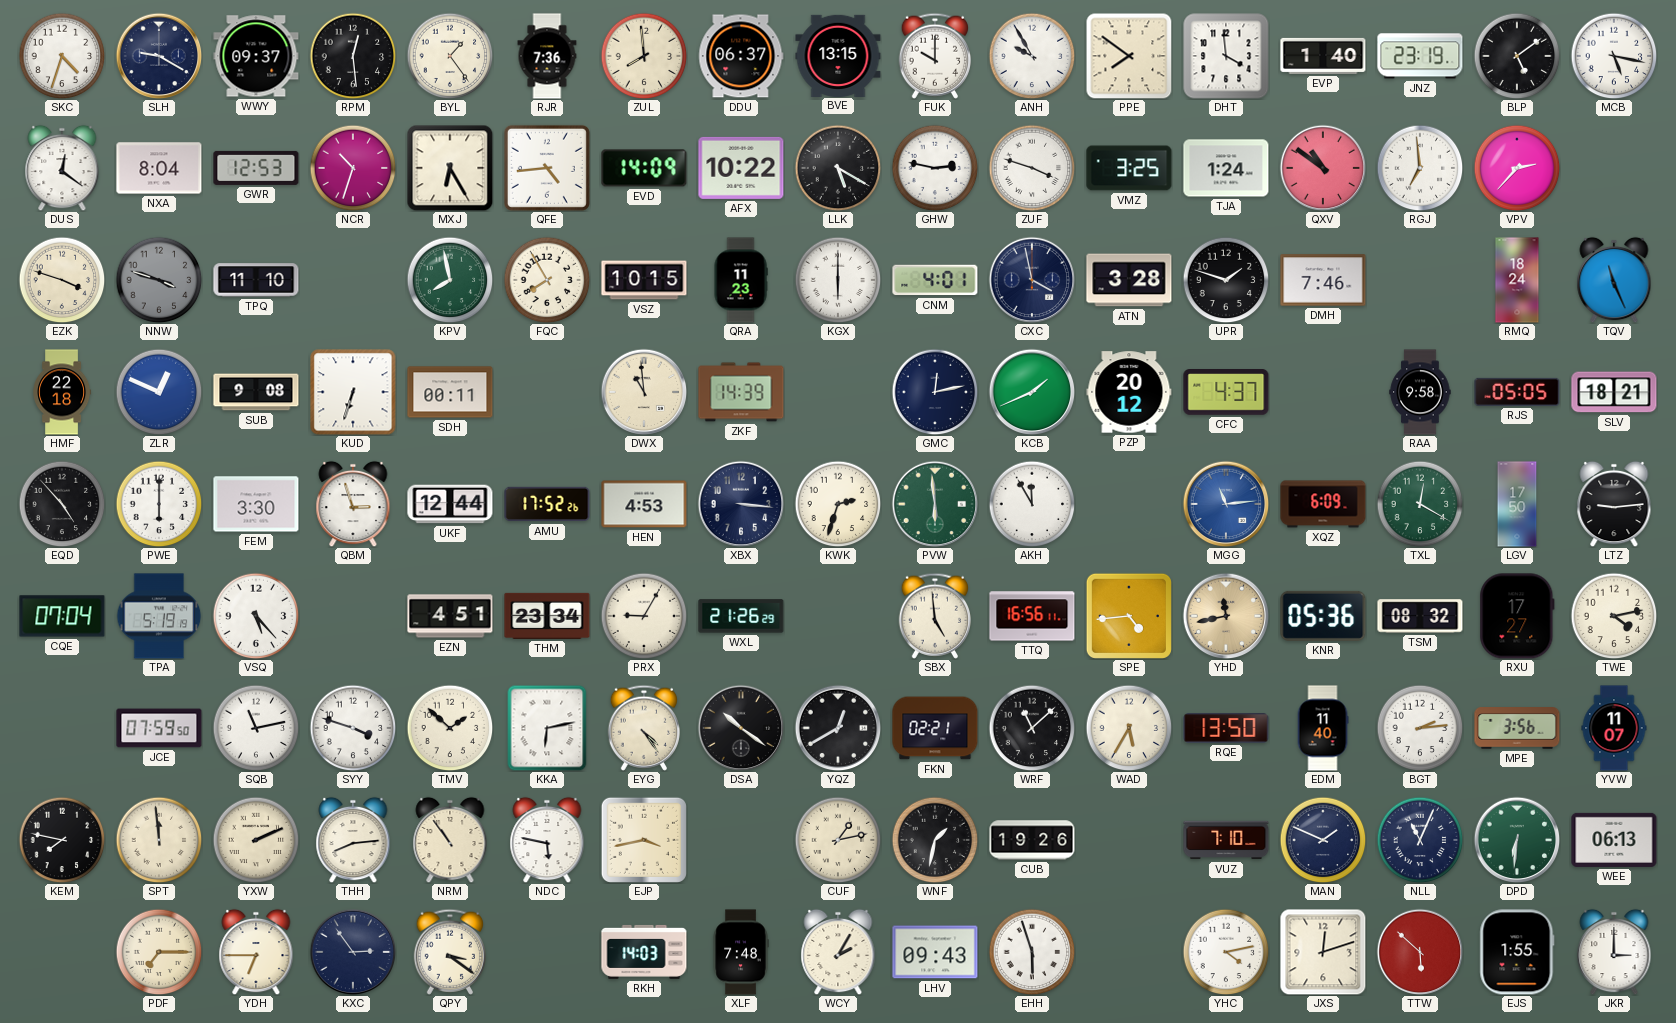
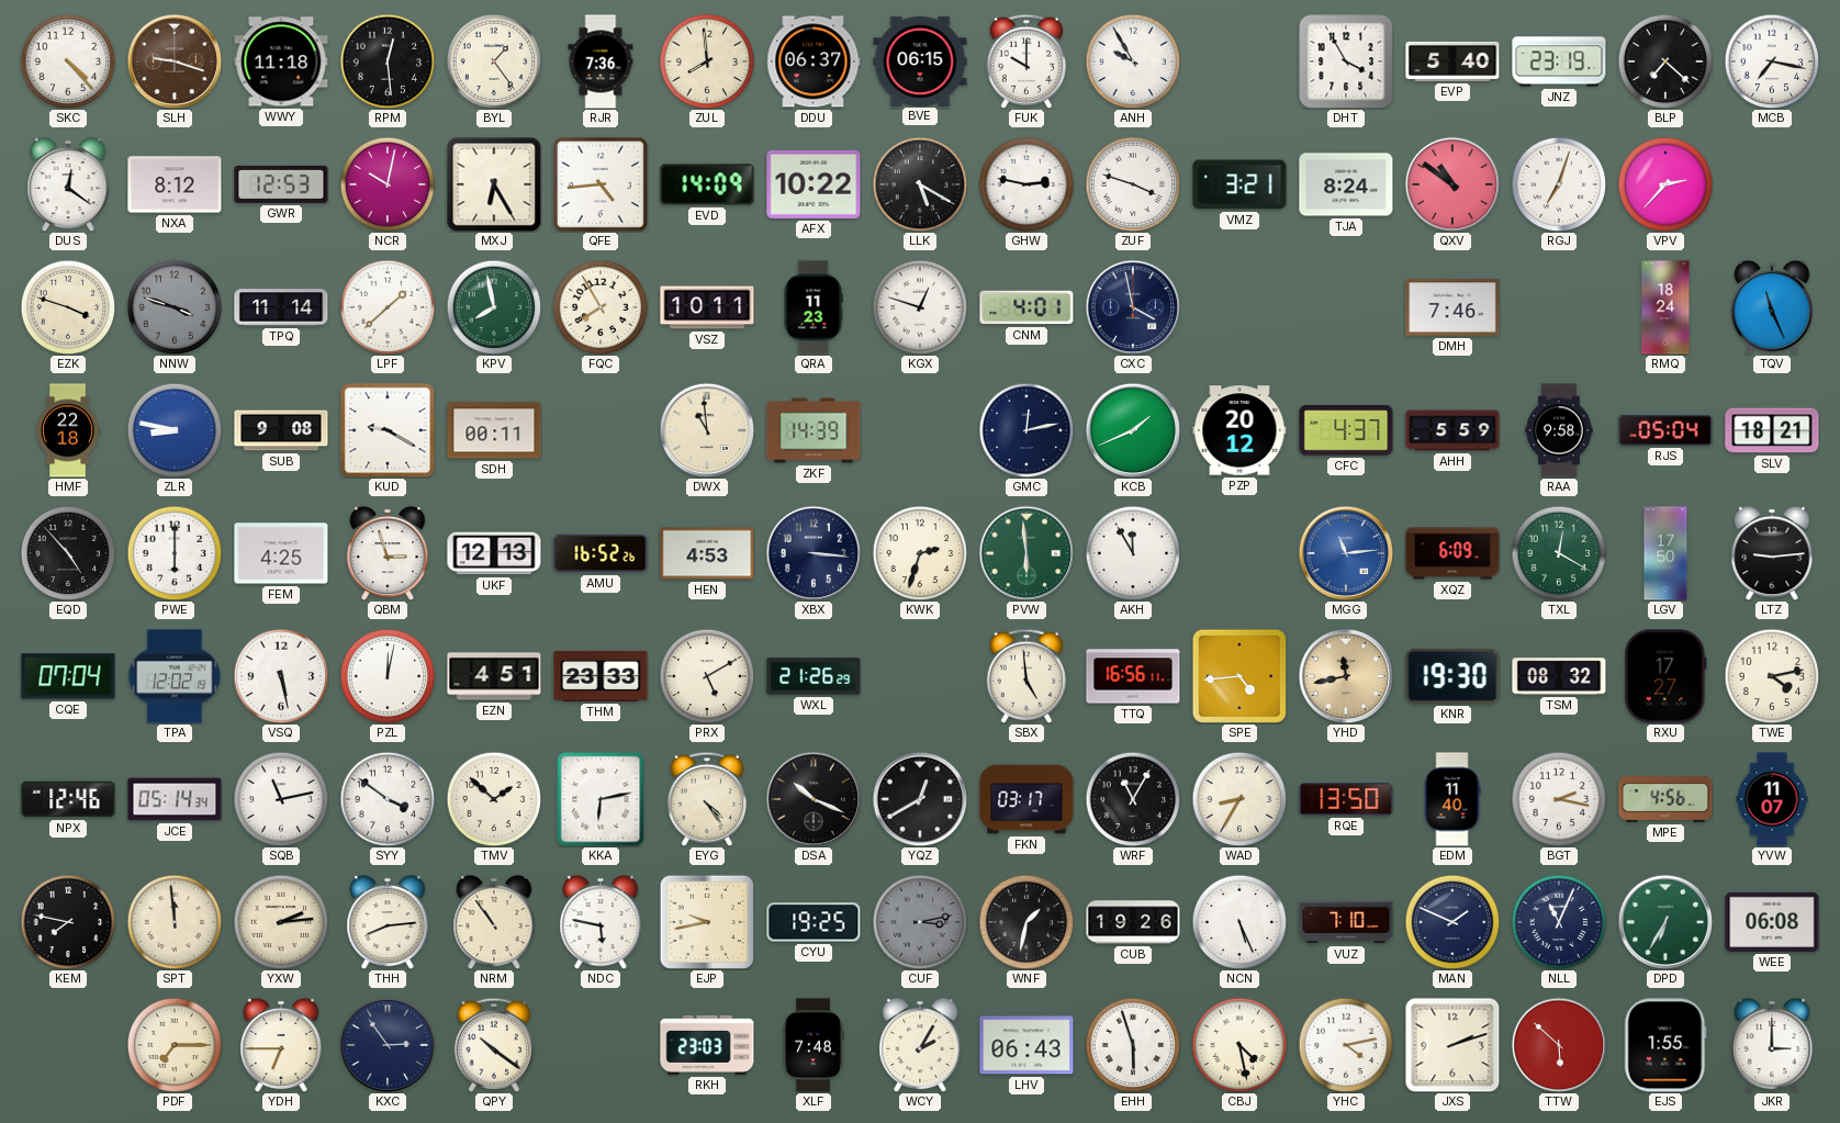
SKC: 4:33 -> 4:23
SLH: 9:20 -> 9:18
SLH dial: navy -> brown
WWY: 09:37 -> 11:18
BVE: 13:15 -> 06:15
PPE: 7:51 -> none
DHT: 3:59 -> 3:55
EVP: 1:40 -> 5:40
BLP: 5:09 -> 7:22
MCB: 5:17 -> 7:17
NXA: 8:04 -> 8:12
NCR: 10:33 -> 10:02
VMZ: 3:25 -> 3:21
TJA: 1:24 -> 8:24
RGJ: 6:59 -> 7:03
TPQ: 11:10 -> 11:14
LPF: none -> 1:38
VSZ: 10:15 -> 10:11
KGX: 6:00 -> 12:48
ATN: 3:28 -> none
UPR: 1:48 -> none
ZLR: 12:49 -> 8:47
KUD: 6:33 -> 9:20
AHH: none -> 5:59
RJS: 05:05 -> 05:04
FEM: 3:30 -> 4:25
UKF: 12:44 -> 12:13
AMU: 17:52 -> 16:52
TPA: 5:19 -> 12:02
VSQ: 5:23 -> 5:28
PZL: none -> 12:02
THM: 23:34 -> 23:33
PRX: 9:05 -> 5:10
KNR: 05:36 -> 19:30
NPX: none -> 12:46
JCE: 07:59 -> 05:14
SYY: 3:48 -> 3:51
DSA: 10:21 -> 10:19
FKN: 02:21 -> 03:17
WRF: 11:08 -> 11:05
WAD: 5:35 -> 8:35
BGT: 2:14 -> 2:17
MPE: 3:56 -> 4:56
YXW: 2:11 -> 2:14
EJP: 3:43 -> 9:43
CYU: none -> 19:25
CUF: 1:13 -> 3:13
CUF dial: cream -> grey
NCN: none -> 5:26
DPD: 6:31 -> 6:35
WEE: 06:13 -> 06:08
QPY: 3:21 -> 10:21
RKH: 14:03 -> 23:03
LHV: 09:43 -> 06:43
CBJ: none -> 4:28
JXS: 12:12 -> 2:12
